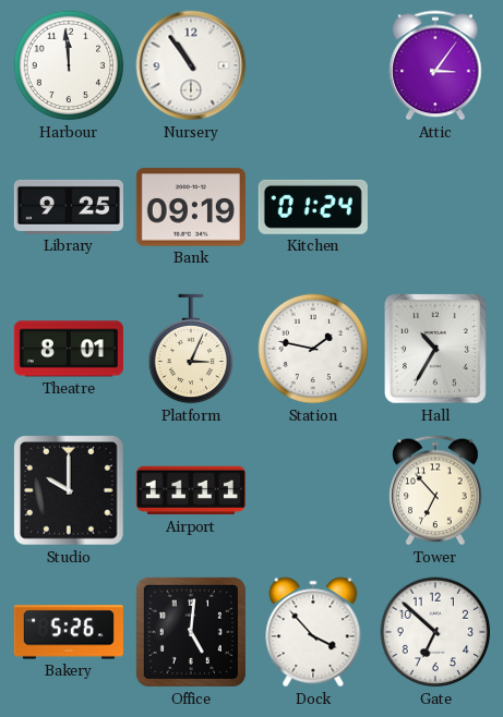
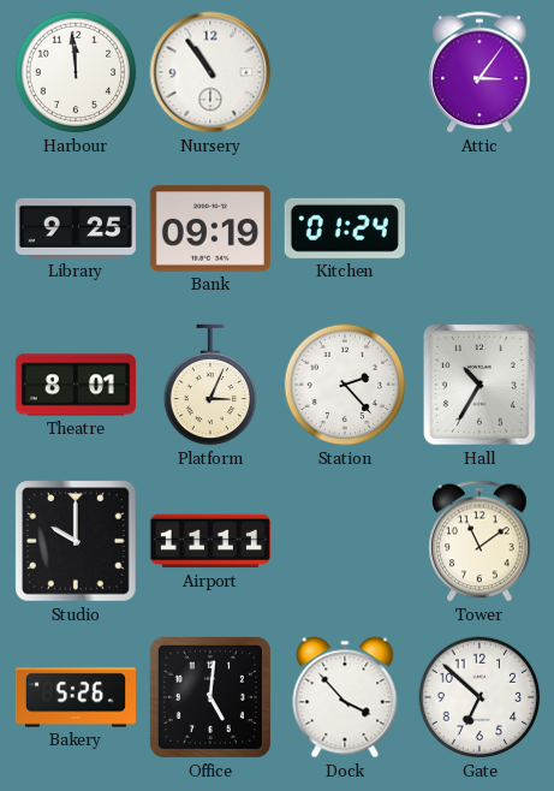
Station: 1:47 -> 2:23
Tower: 6:53 -> 11:09
